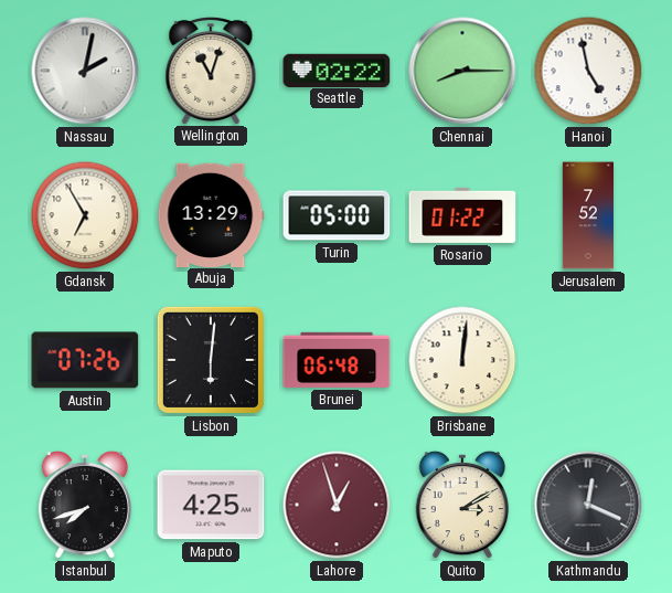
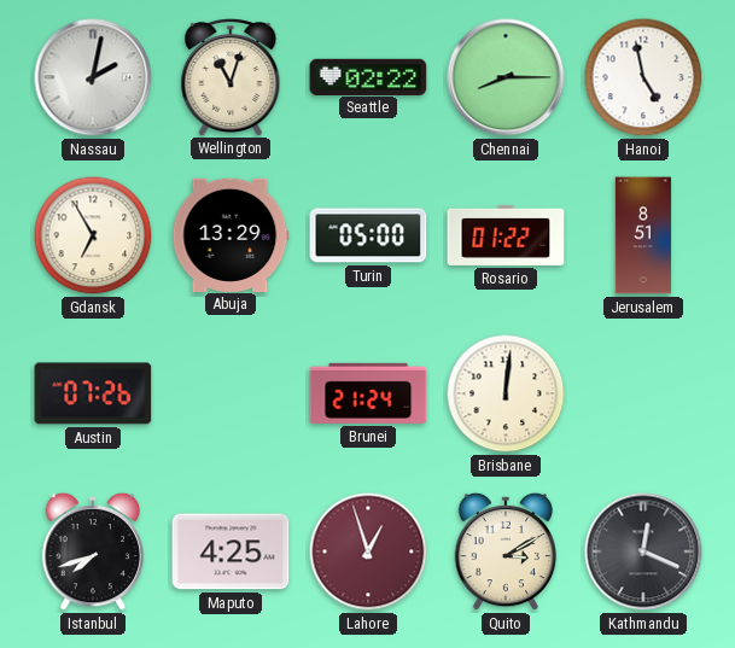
Jerusalem: 7:52 -> 8:51
Lisbon: 6:01 -> none
Brunei: 06:48 -> 21:24
